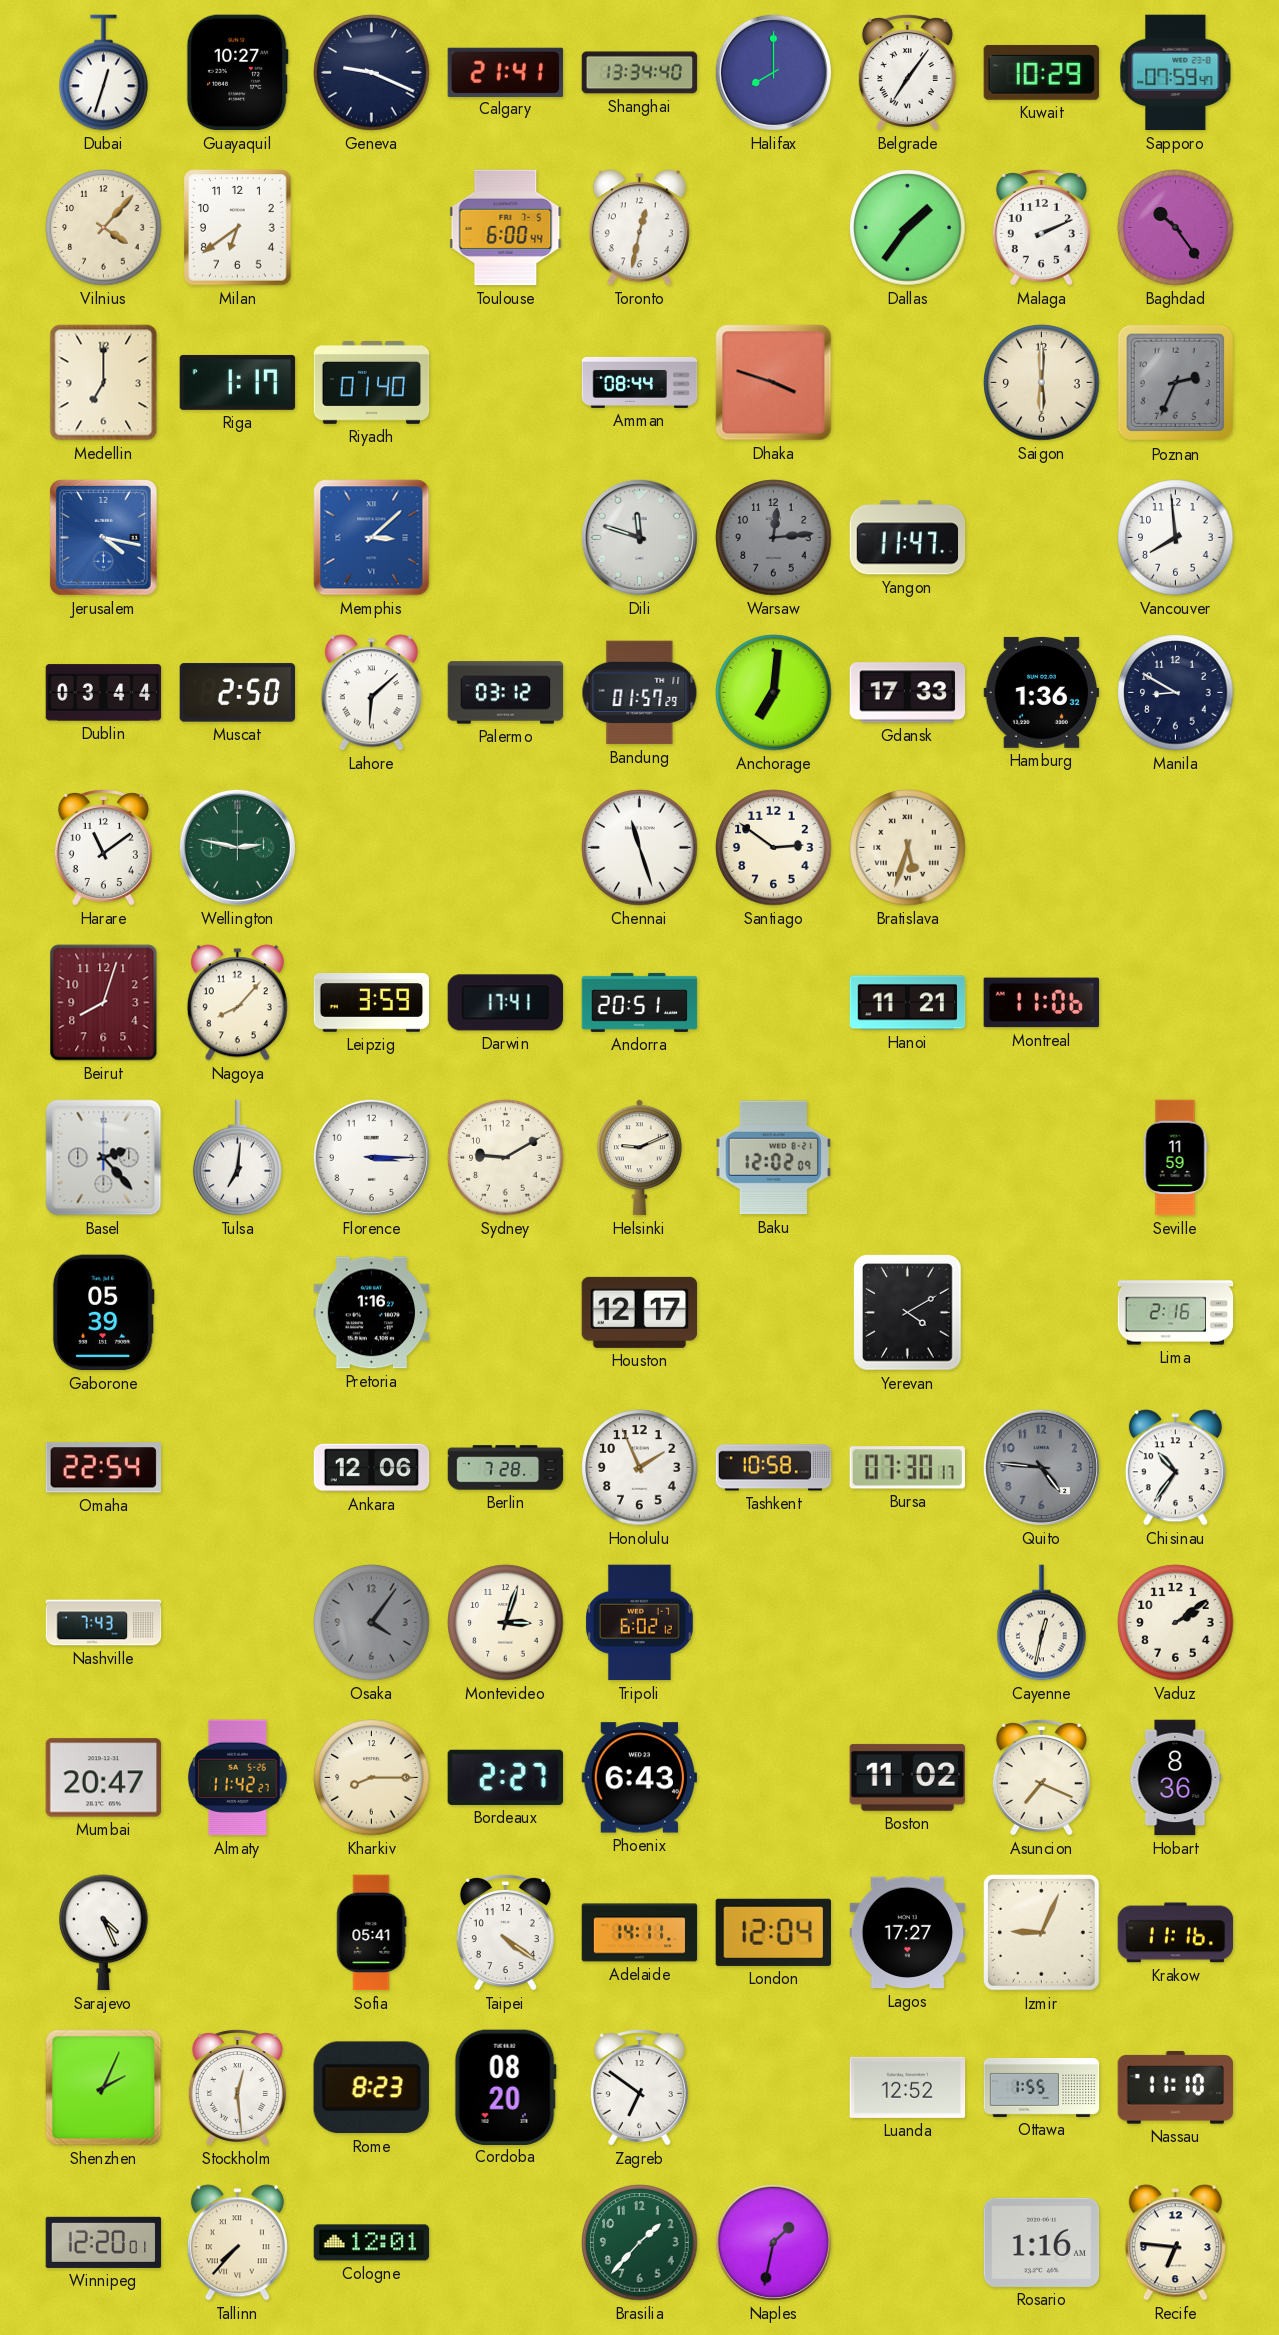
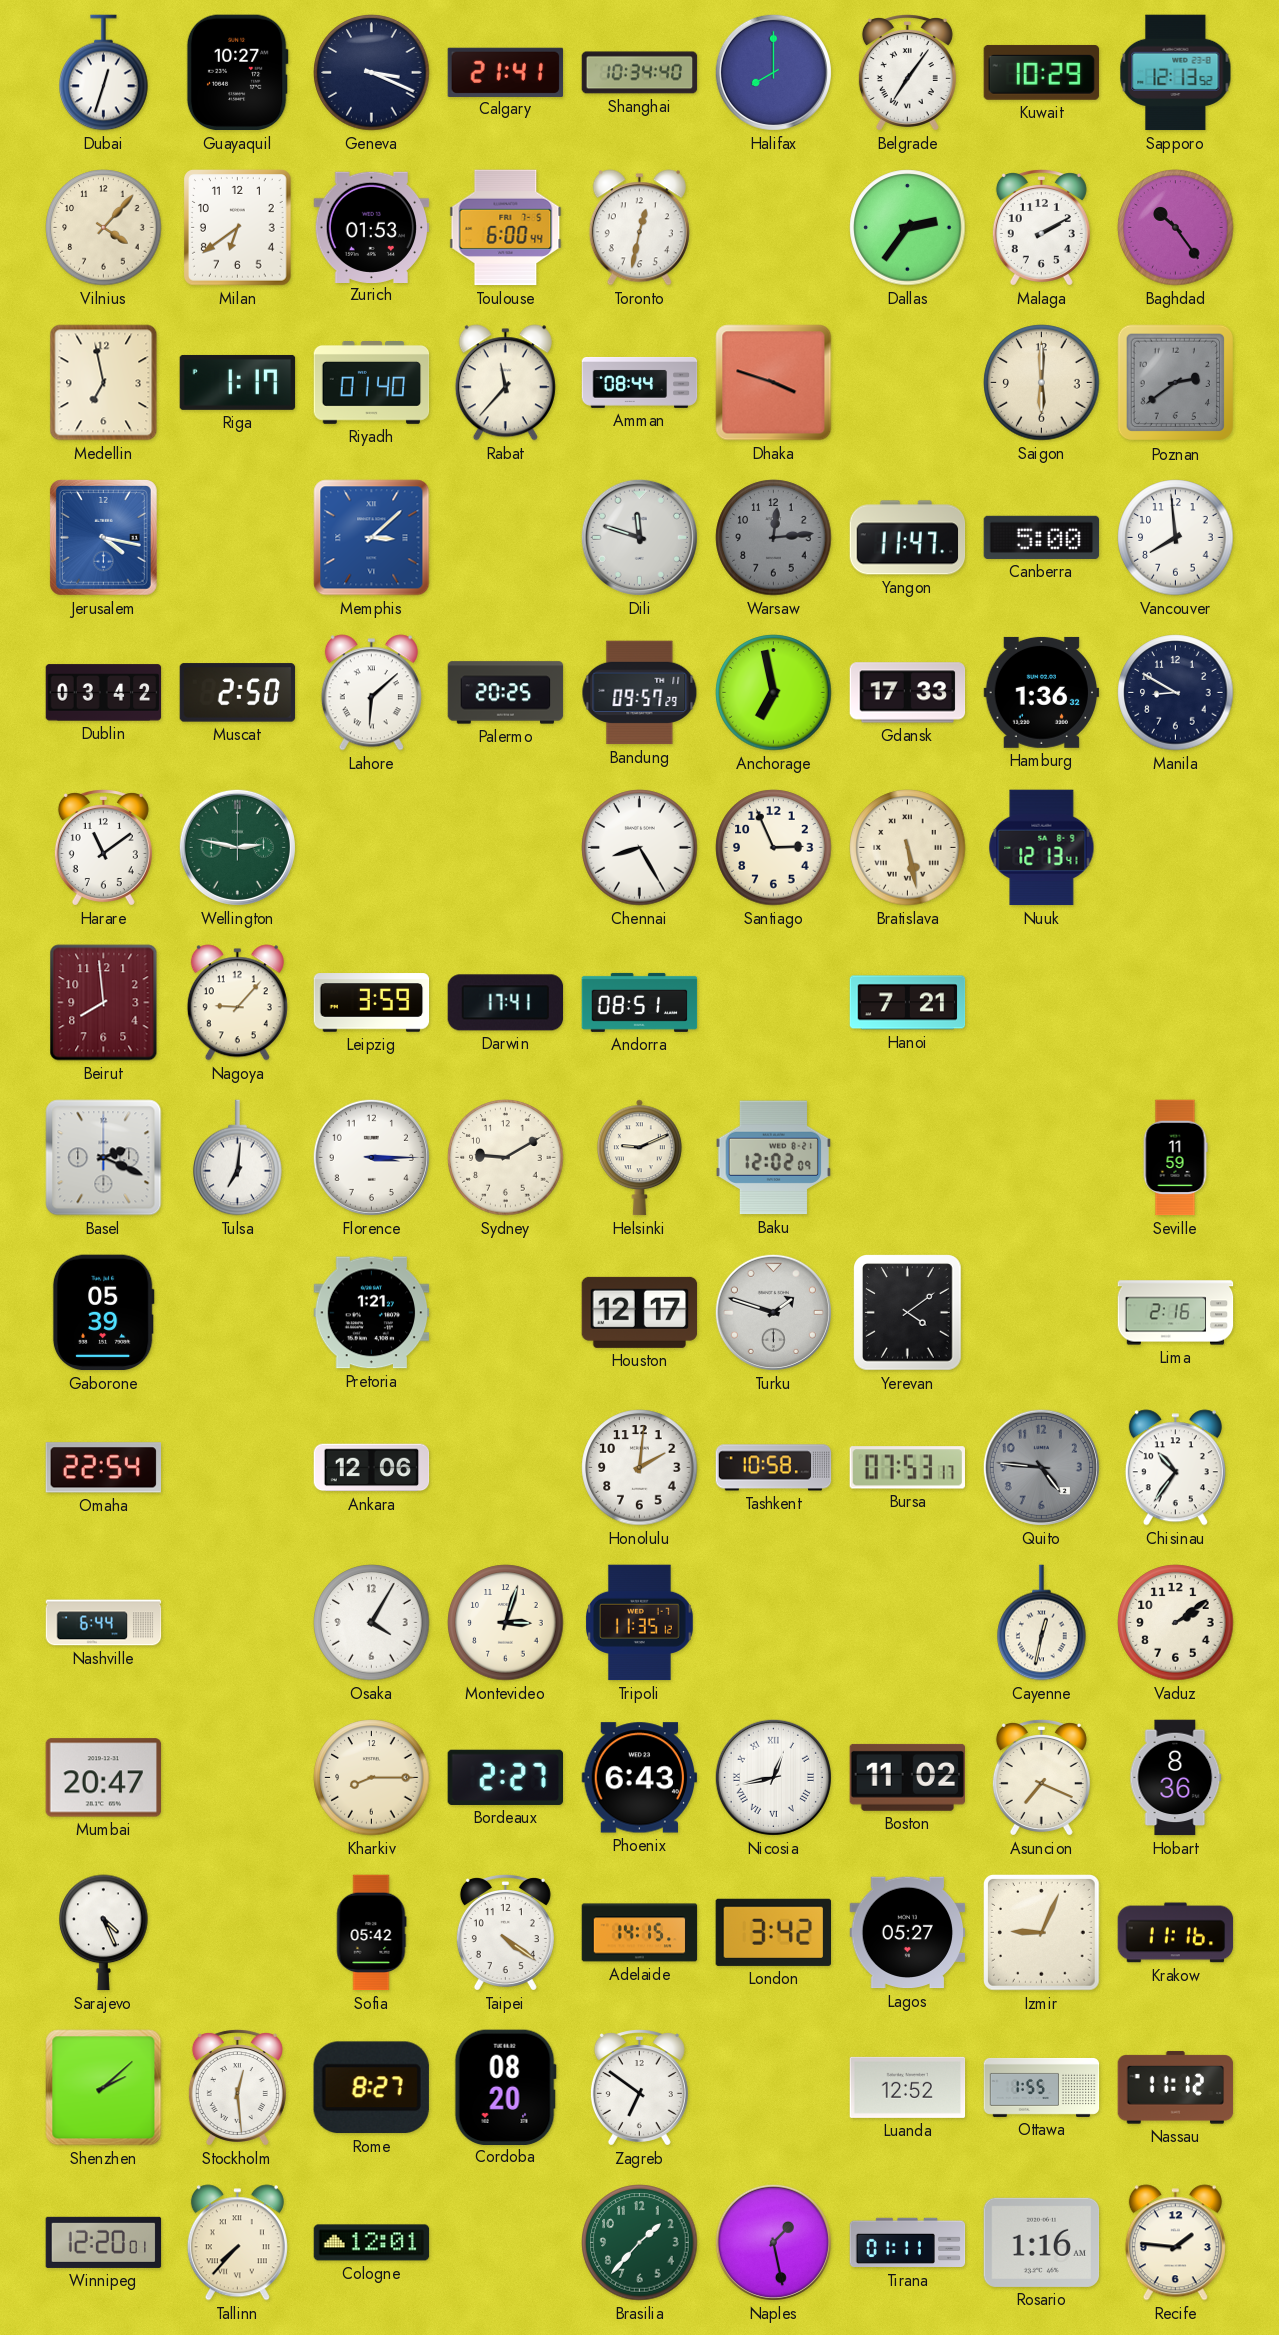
Geneva: 9:19 -> 3:19
Shanghai: 13:34 -> 10:34
Sapporo: 07:59 -> 12:13
Zurich: none -> 01:53
Dallas: 1:36 -> 2:36
Malaga: 2:11 -> 2:10
Medellin: 7:00 -> 6:58
Rabat: none -> 11:37
Poznan: 2:34 -> 2:39
Canberra: none -> 5:00
Dublin: 03:44 -> 03:42
Palermo: 03:12 -> 20:25
Bandung: 01:57 -> 09:57
Anchorage: 7:01 -> 6:58
Chennai: 11:27 -> 8:25
Santiago: 2:51 -> 2:56
Bratislava: 5:33 -> 5:28
Nuuk: none -> 12:13
Beirut: 8:03 -> 7:59
Nagoya: 8:07 -> 9:07
Andorra: 20:51 -> 08:51
Hanoi: 11:21 -> 7:21
Montreal: 11:06 -> none
Basel: 2:23 -> 2:19
Pretoria: 1:16 -> 1:21
Turku: none -> 1:48
Yerevan: 4:10 -> 4:09
Berlin: 7:28 -> none
Honolulu: 1:56 -> 2:01
Bursa: 07:30 -> 07:53
Nashville: 7:43 -> 6:44
Osaka: 4:06 -> 4:05
Osaka dial: grey -> white
Tripoli: 6:02 -> 11:35
Almaty: 11:42 -> none
Nicosia: none -> 12:43
Sofia: 05:41 -> 05:42
Adelaide: 14:11 -> 14:15
London: 12:04 -> 3:42
Lagos: 17:27 -> 05:27
Shenzhen: 2:04 -> 2:08
Rome: 8:23 -> 8:27
Nassau: 11:10 -> 11:12
Naples: 1:32 -> 1:28
Tirana: none -> 01:11
Recife: 6:46 -> 1:46
